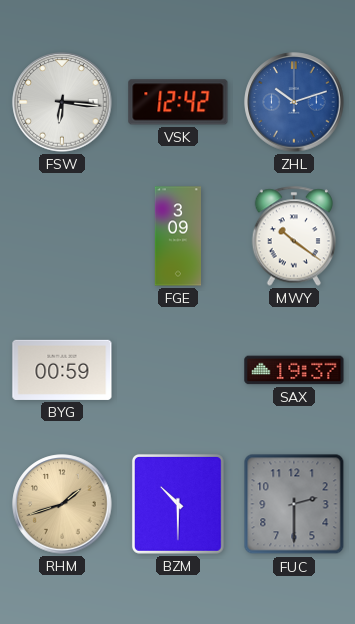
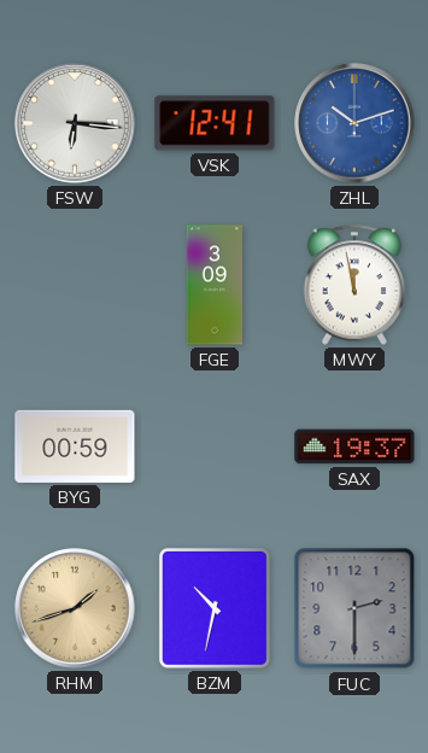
VSK: 12:42 -> 12:41
MWY: 10:21 -> 11:58
BZM: 10:30 -> 10:32
